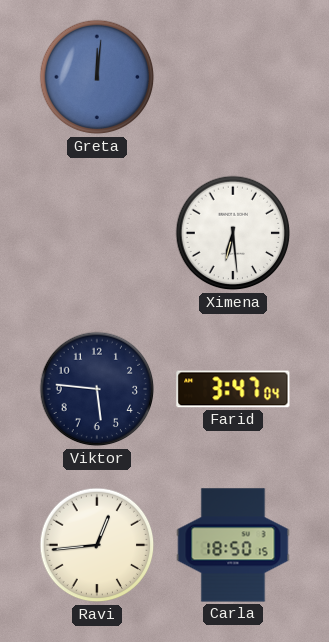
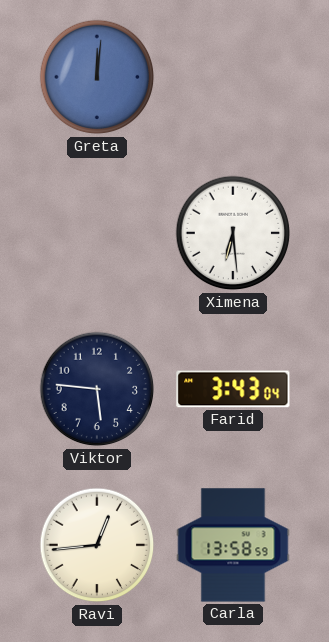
Farid: 3:47 -> 3:43
Carla: 18:50 -> 13:58
